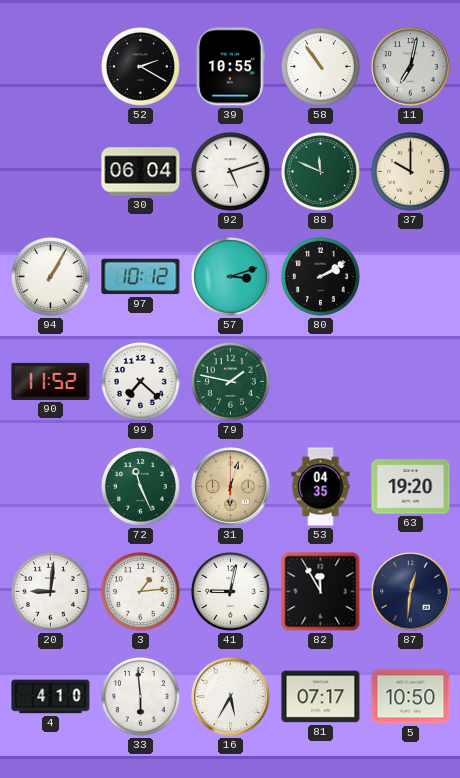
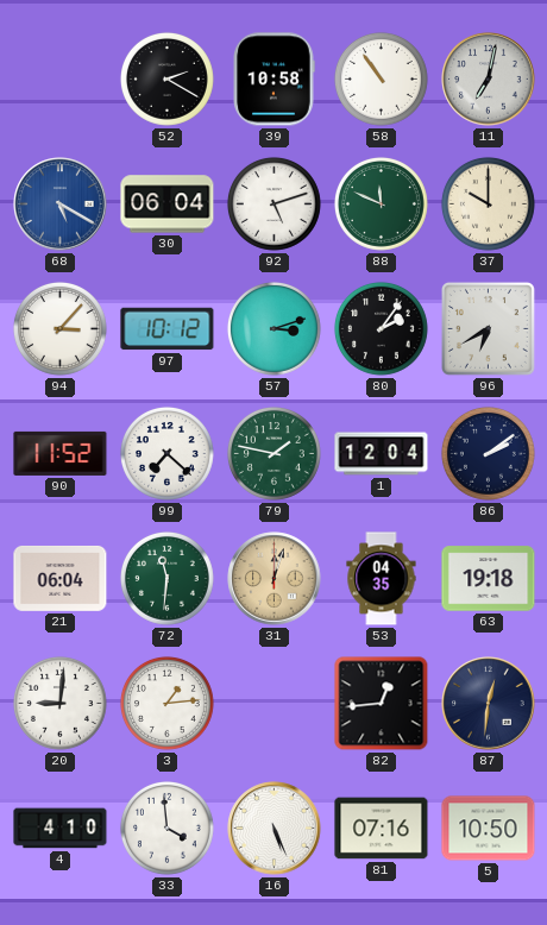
39: 10:55 -> 10:58
68: none -> 5:20
94: 1:05 -> 3:07
80: 2:10 -> 2:06
96: none -> 6:40
1: none -> 12:04
86: none -> 2:09
21: none -> 06:04
72: 11:26 -> 11:31
31: 6:03 -> 12:03
63: 19:20 -> 19:18
41: 9:02 -> none
82: 11:55 -> 12:44
33: 5:59 -> 3:59
16: 5:35 -> 5:26
81: 07:17 -> 07:16
